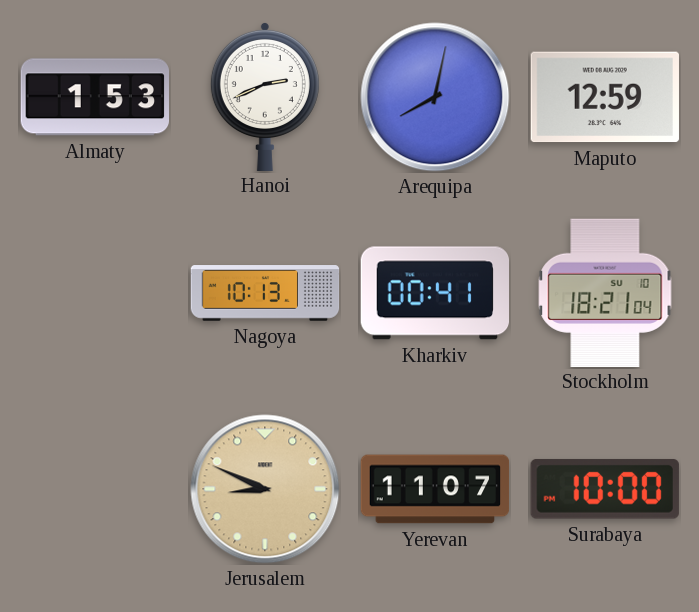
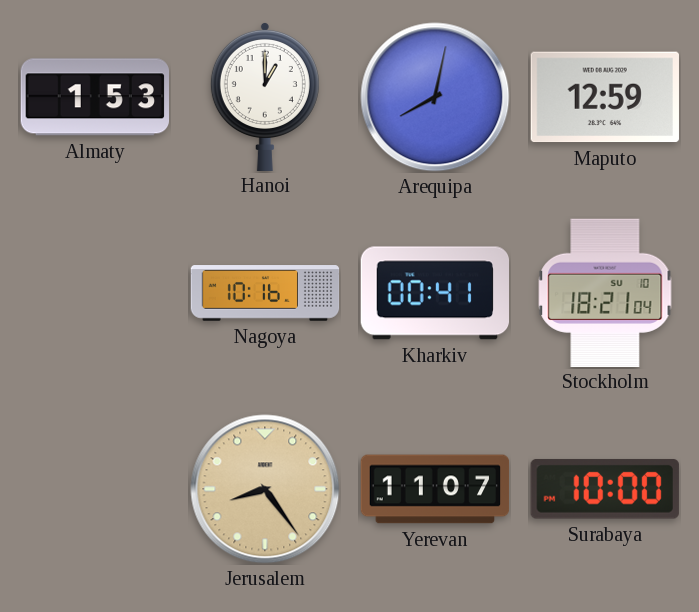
Hanoi: 2:41 -> 1:00
Nagoya: 10:13 -> 10:16
Jerusalem: 8:49 -> 8:24
